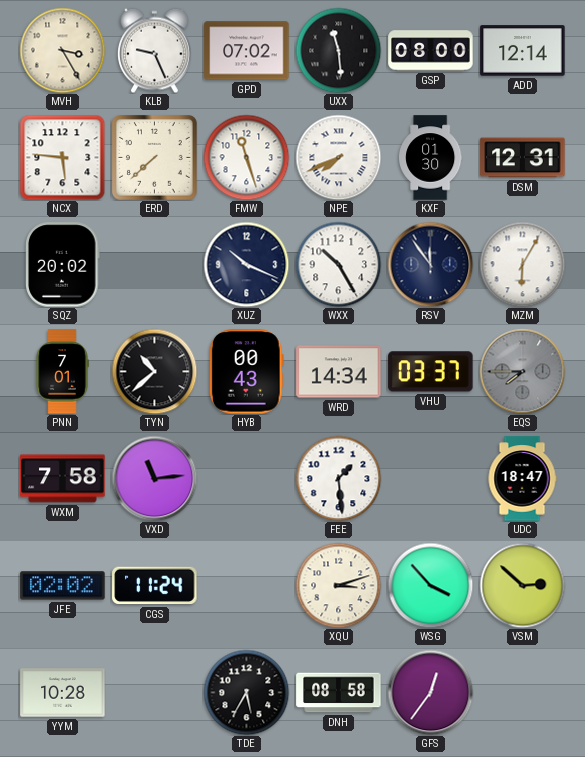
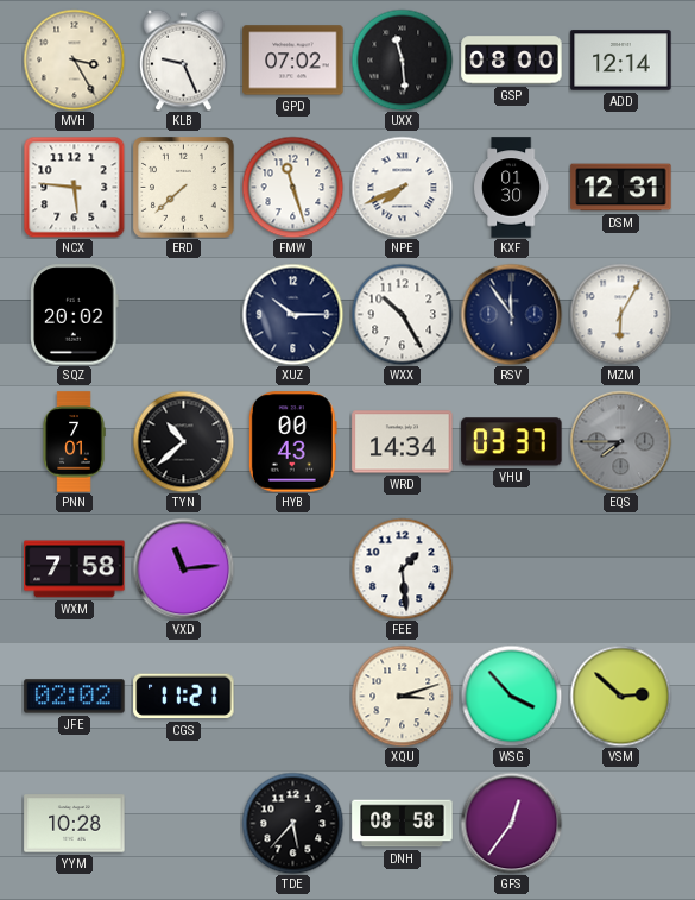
XUZ: 10:19 -> 10:15
UDC: 18:47 -> none
CGS: 11:24 -> 11:21
TDE: 5:35 -> 5:37
